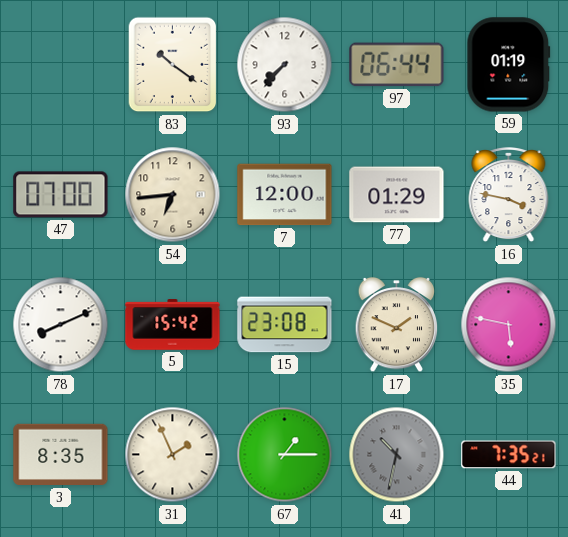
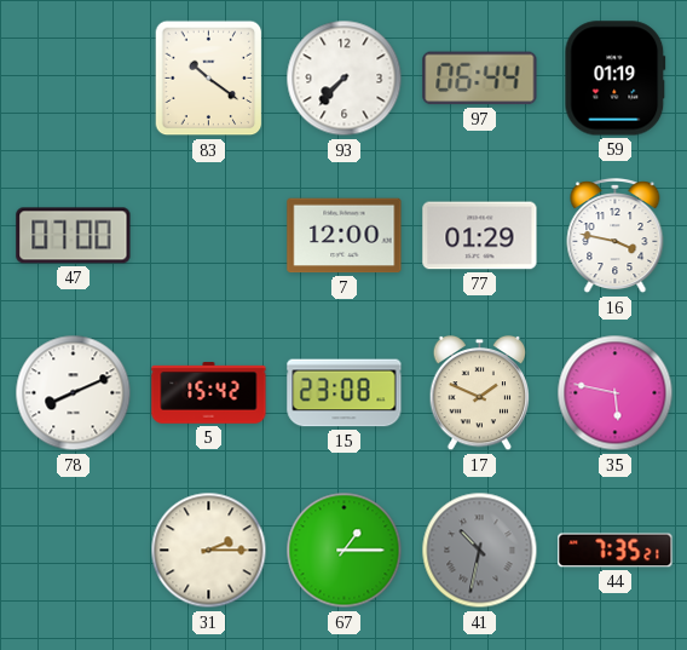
54: 6:44 -> none
3: 8:35 -> none
31: 1:56 -> 2:15
